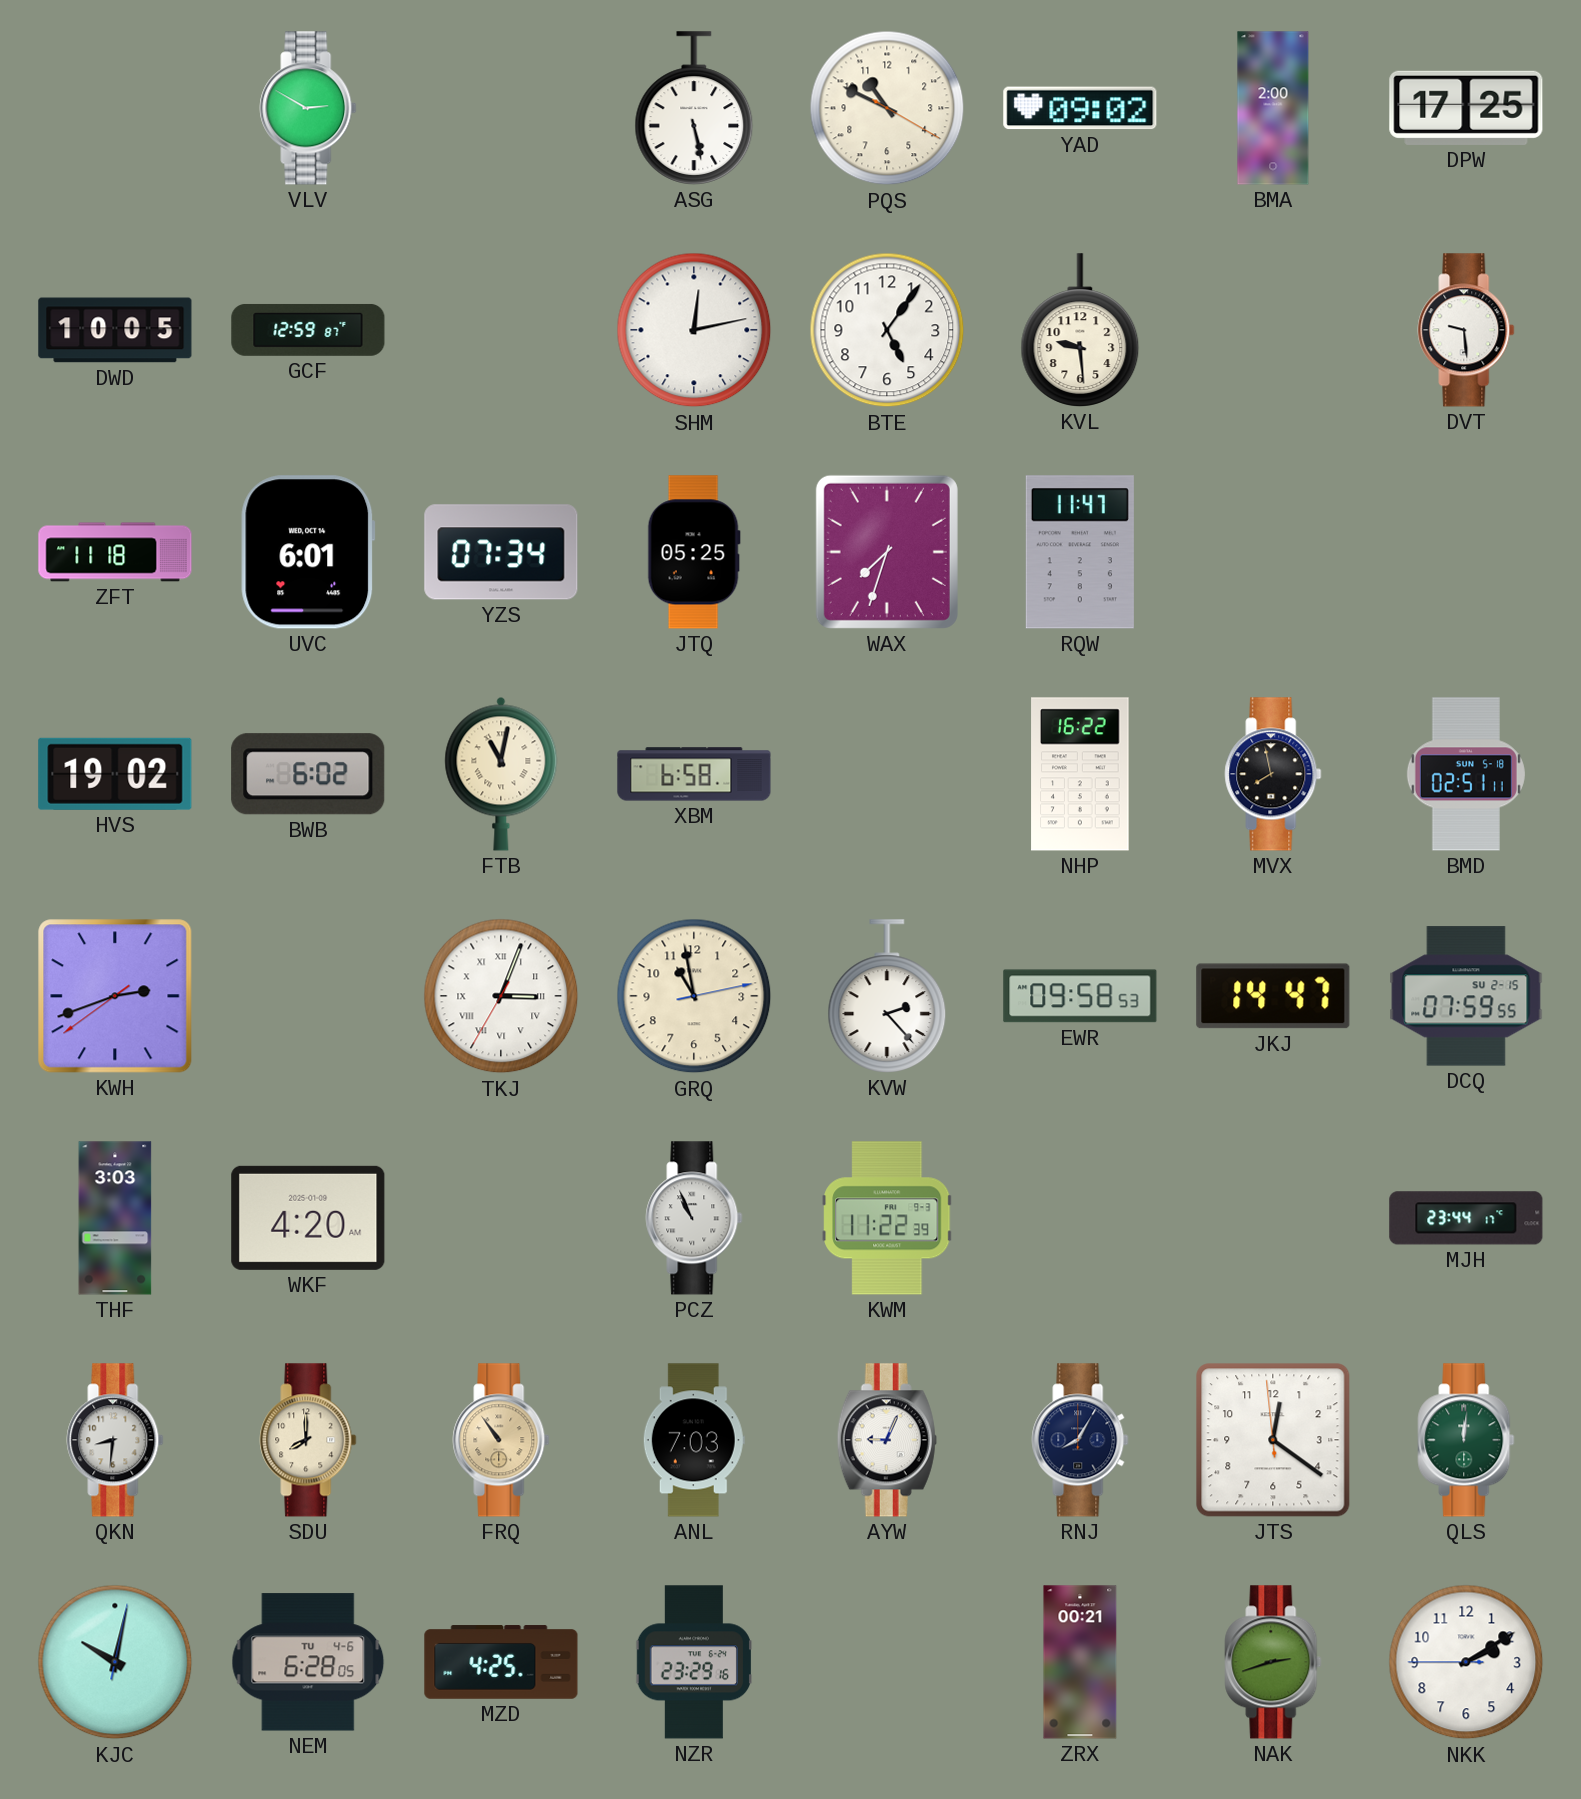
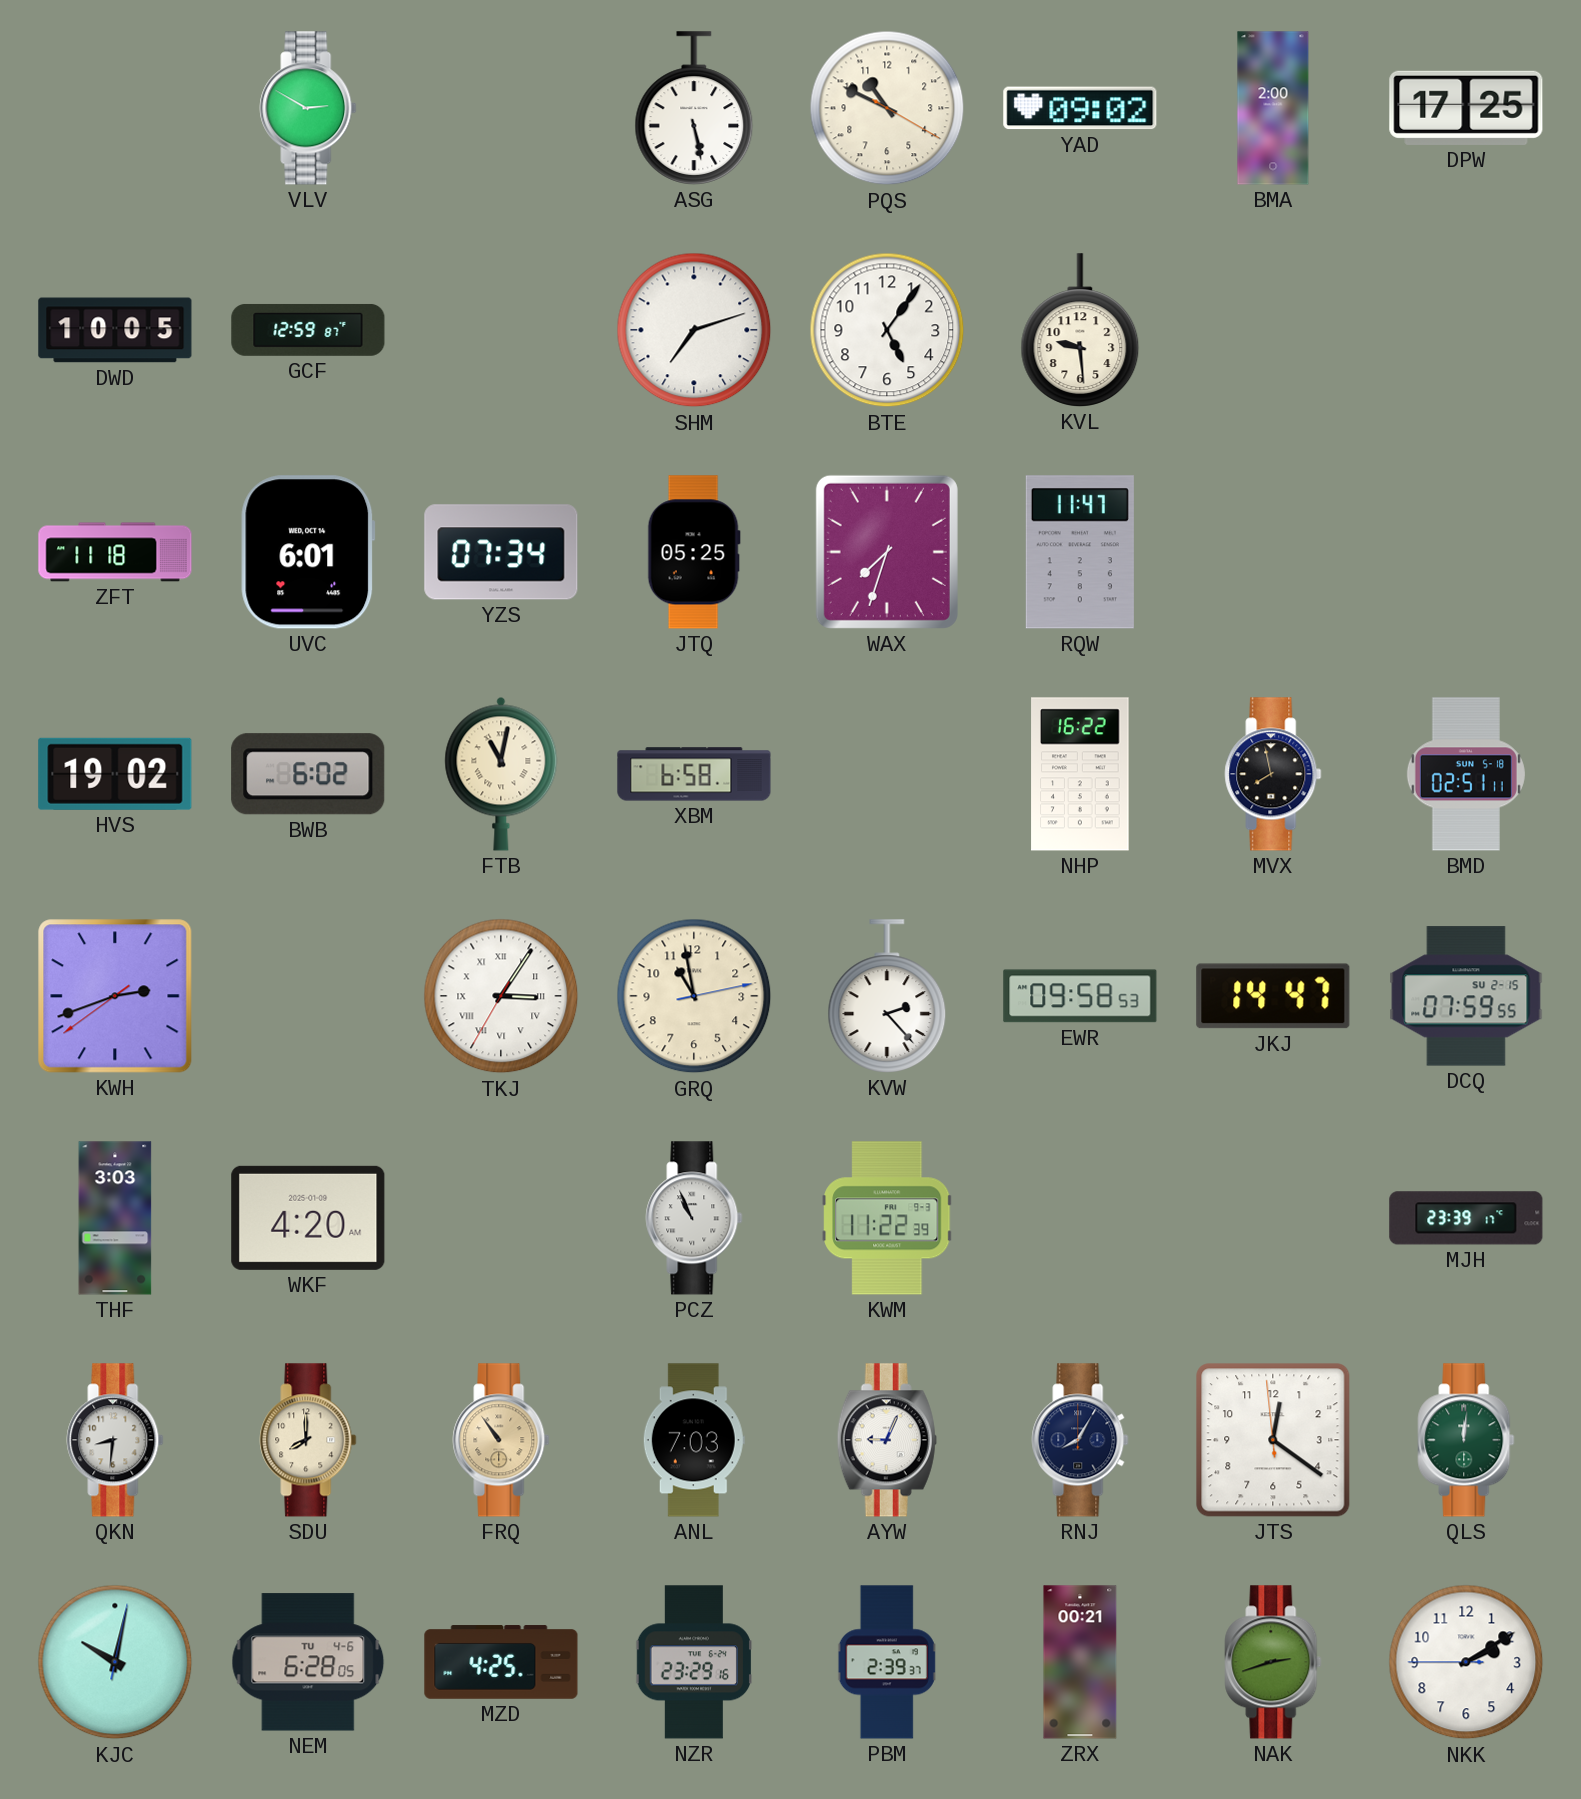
SHM: 12:13 -> 7:12
DVT: 9:29 -> none
TKJ: 3:03 -> 3:05
MJH: 23:44 -> 23:39
PBM: none -> 2:39
